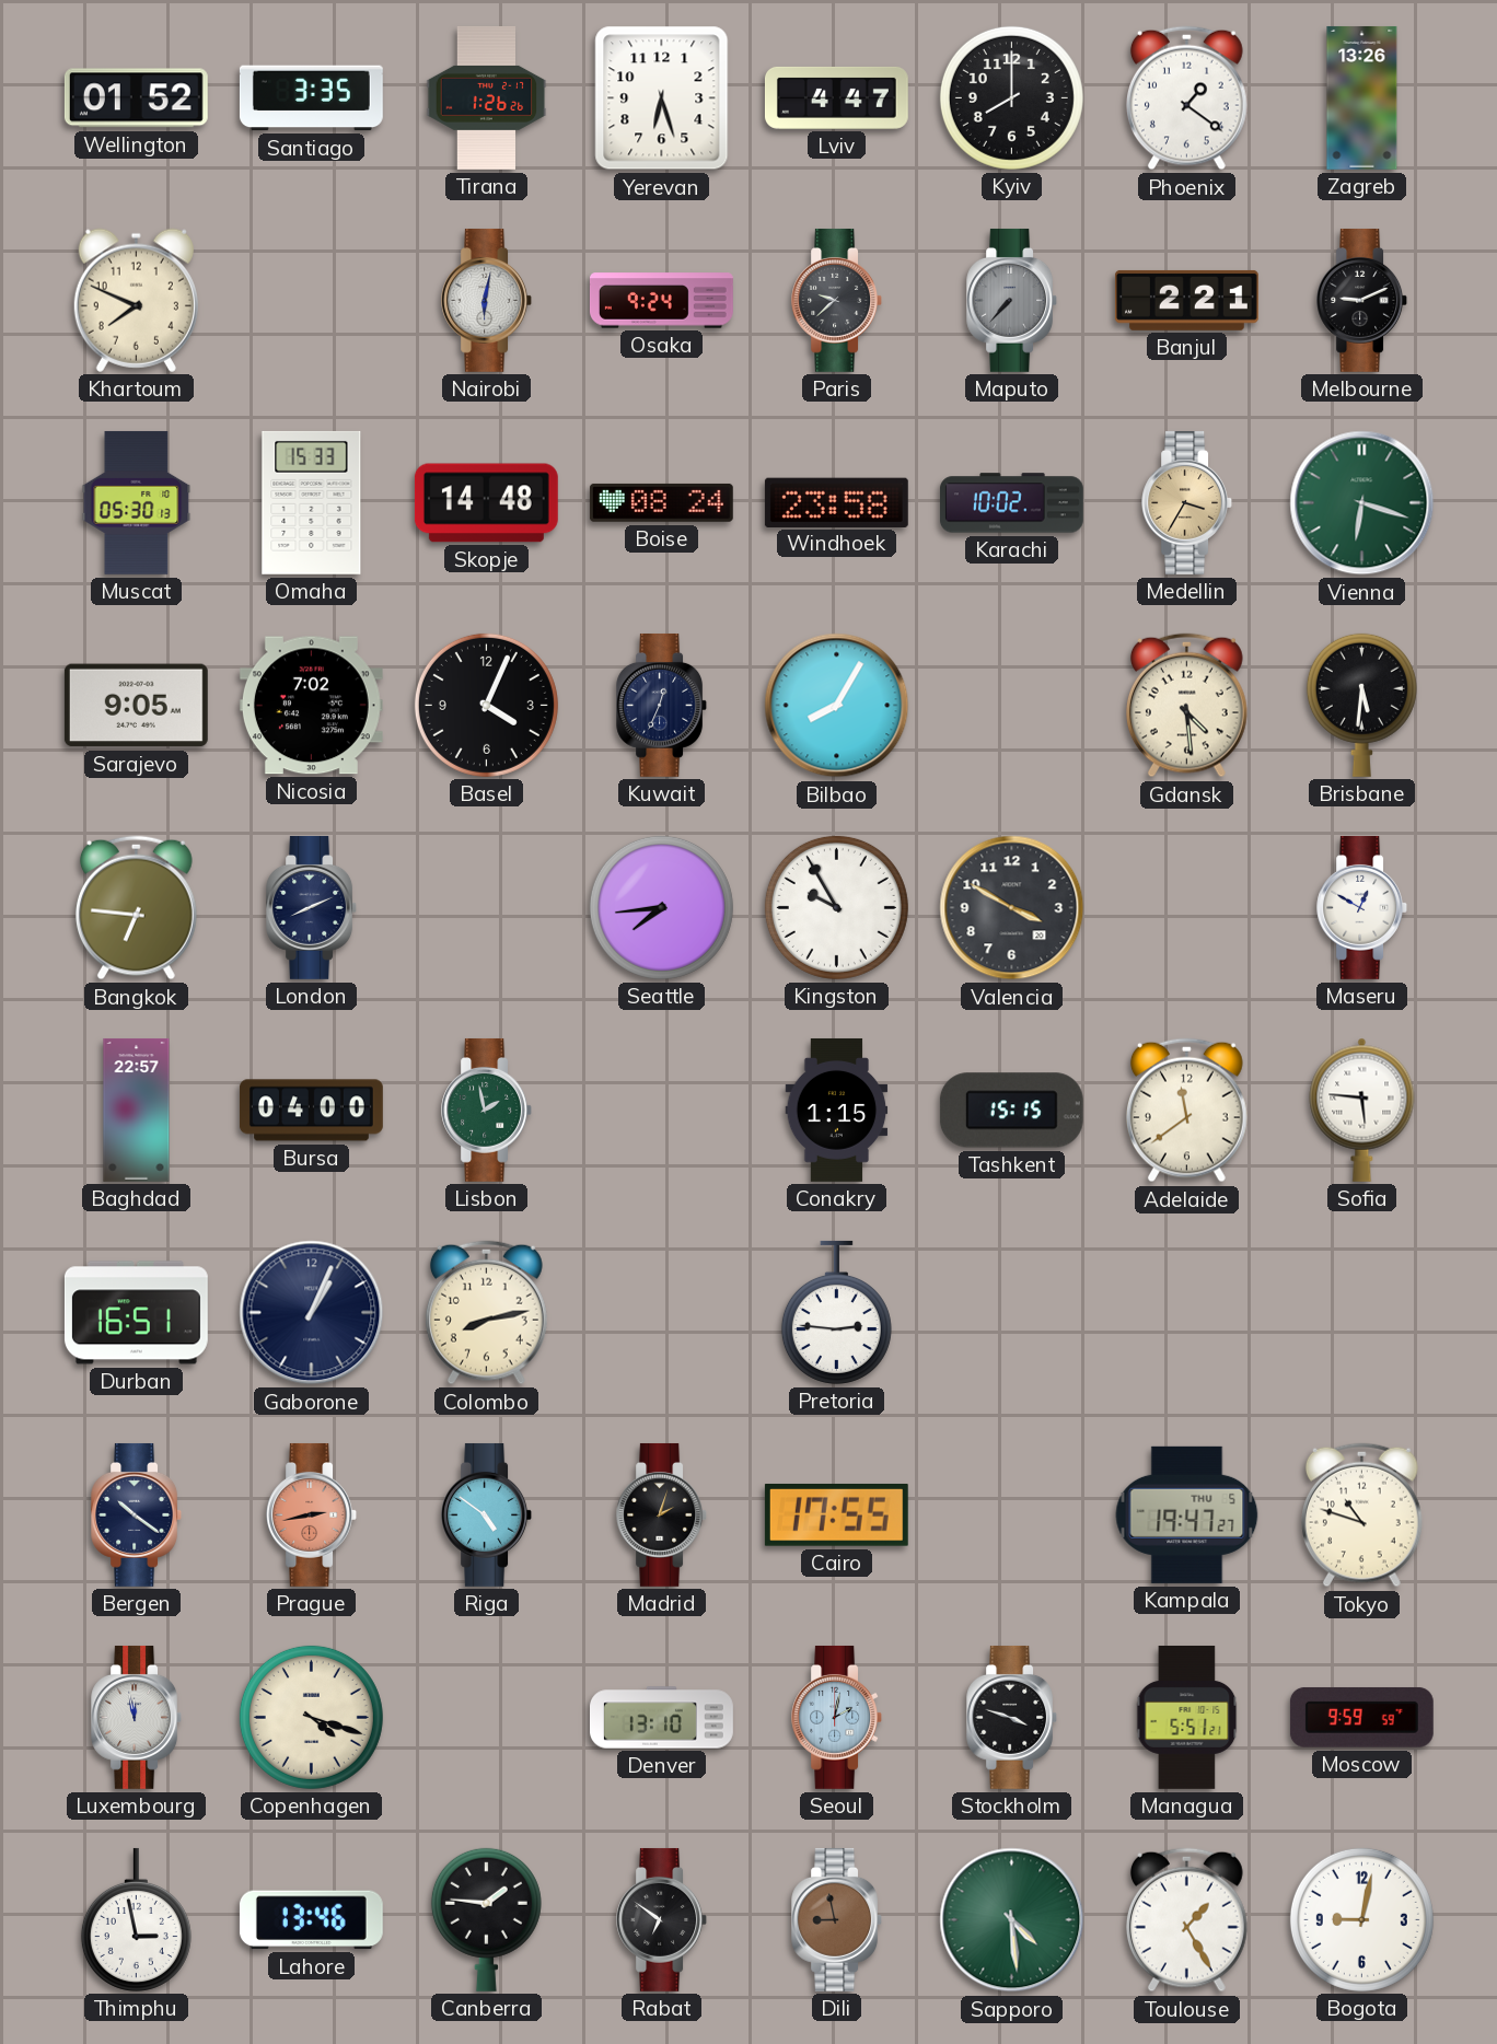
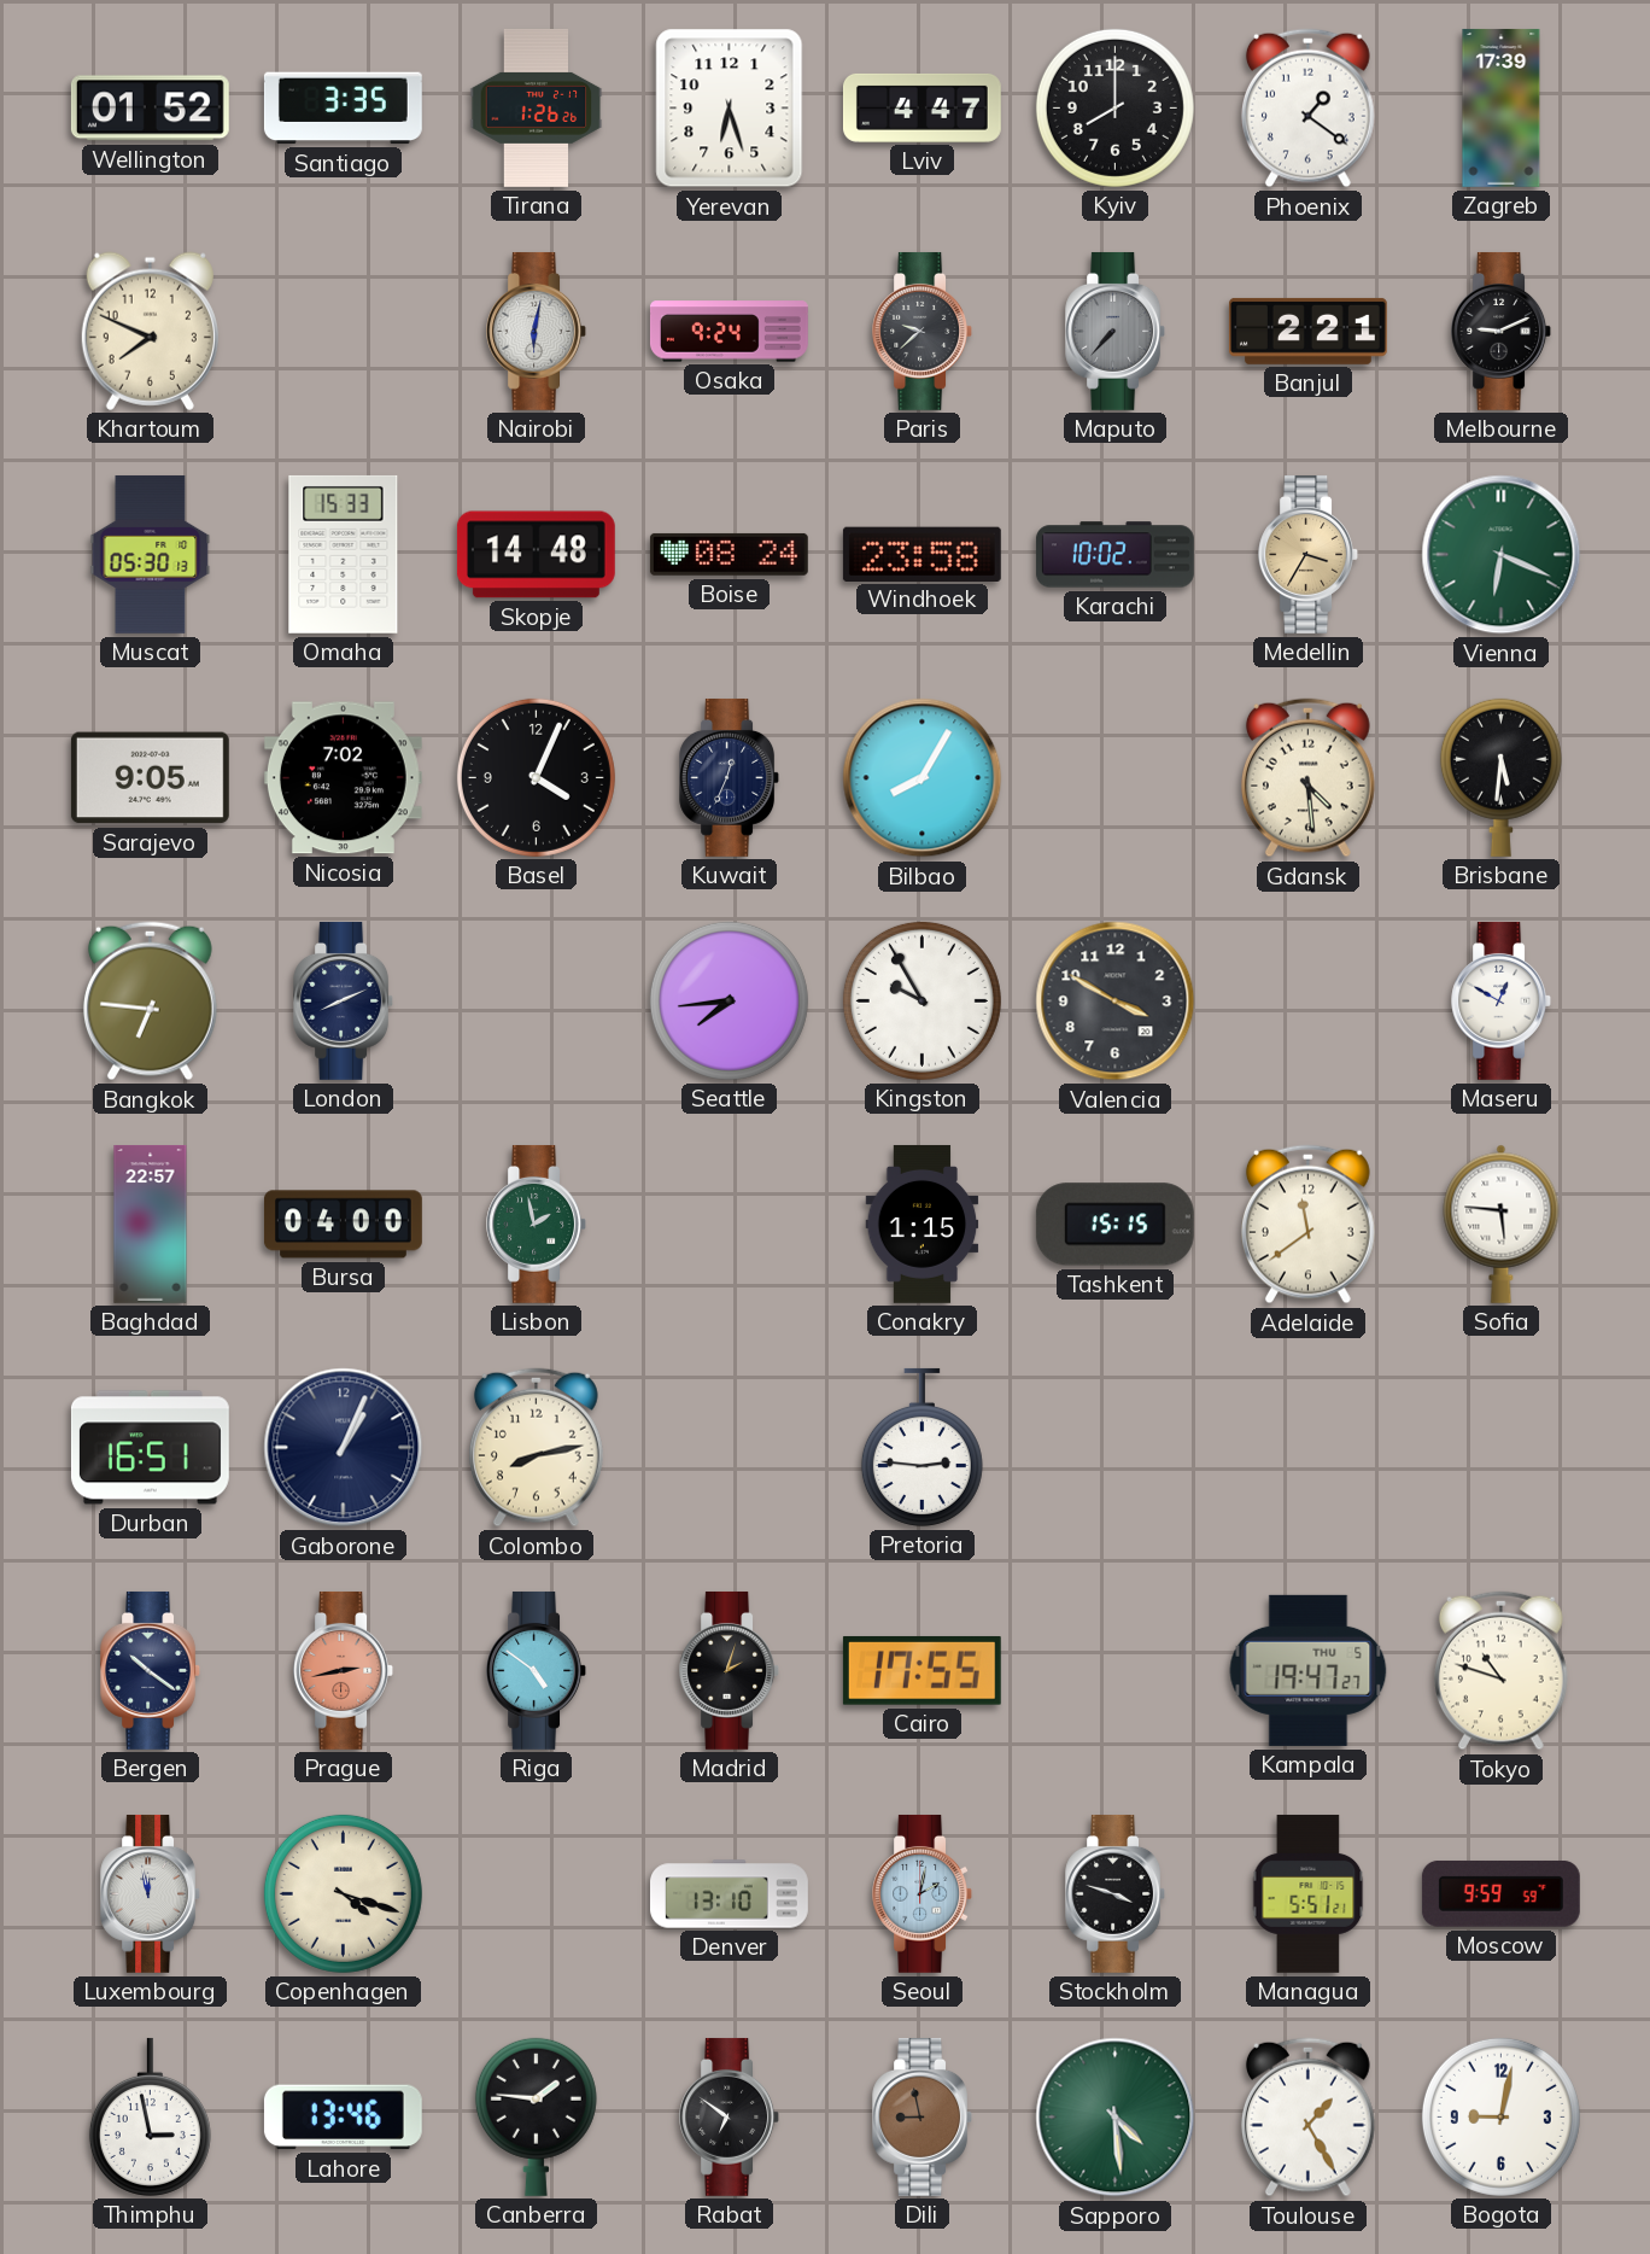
Zagreb: 13:26 -> 17:39
Vienna: 6:18 -> 6:19
